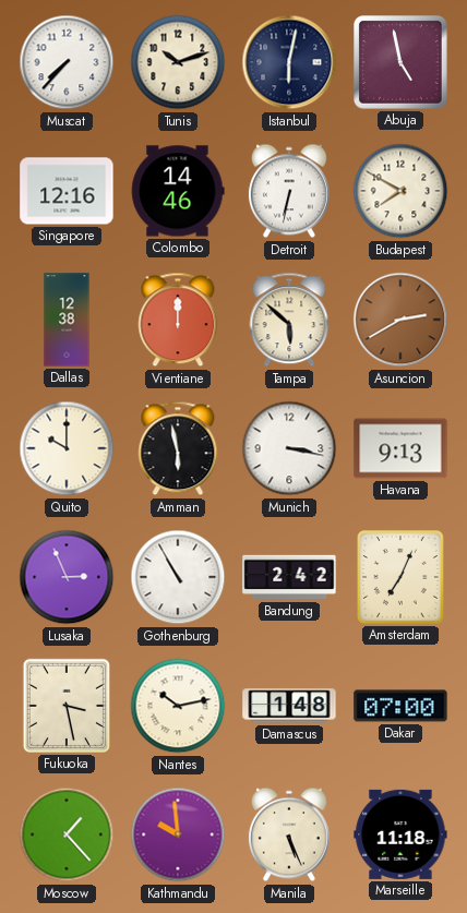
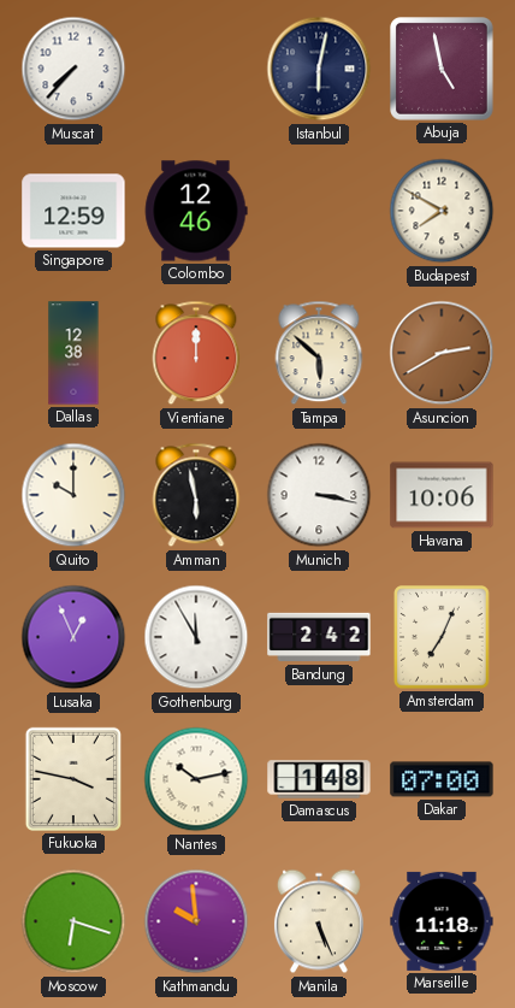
Tunis: 10:12 -> none
Singapore: 12:16 -> 12:59
Colombo: 14:46 -> 12:46
Detroit: 6:32 -> none
Havana: 9:13 -> 10:06
Lusaka: 2:56 -> 12:56
Gothenburg: 10:55 -> 11:55
Fukuoka: 3:28 -> 3:47
Moscow: 1:23 -> 6:18
